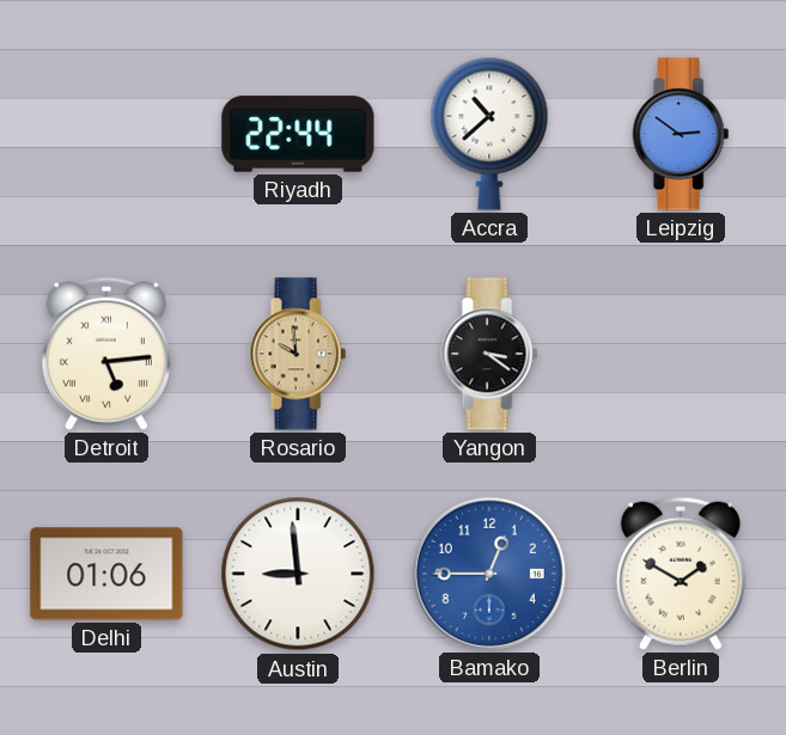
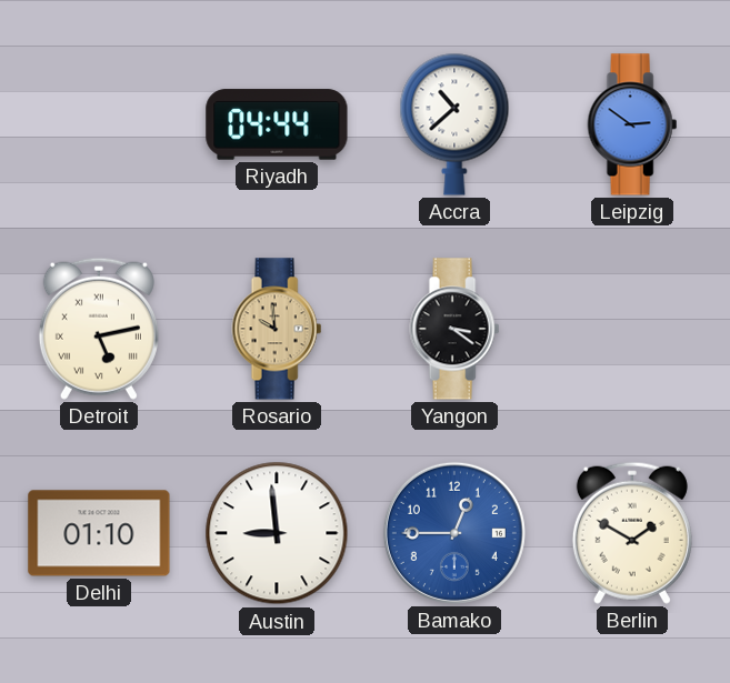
Riyadh: 22:44 -> 04:44
Detroit: 5:14 -> 5:13
Delhi: 01:06 -> 01:10
